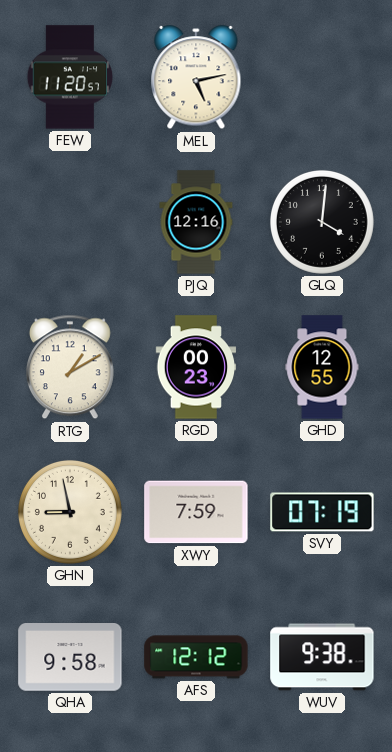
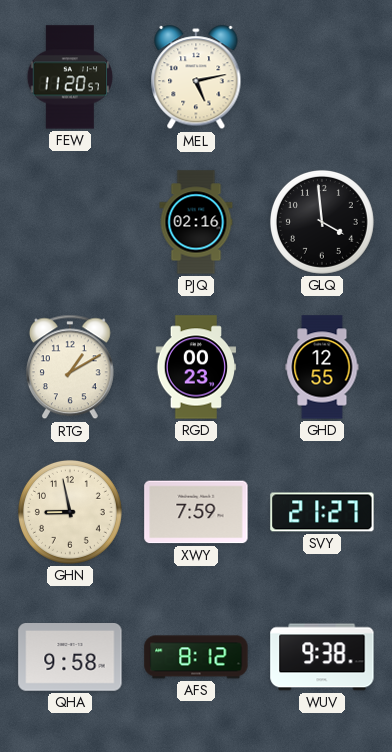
PJQ: 12:16 -> 02:16
GLQ: 4:01 -> 3:59
SVY: 07:19 -> 21:27
AFS: 12:12 -> 8:12
